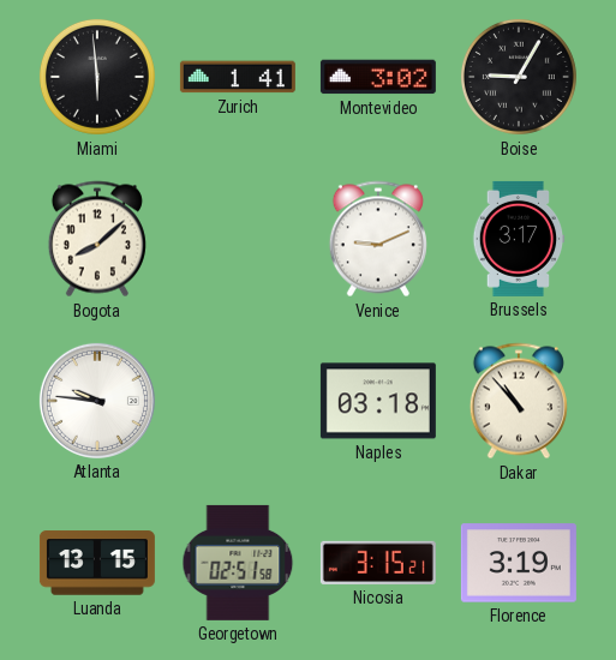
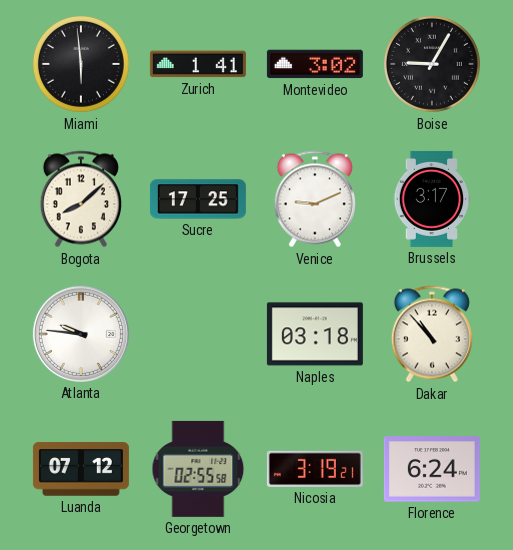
Sucre: none -> 17:25
Luanda: 13:15 -> 07:12
Georgetown: 02:51 -> 02:55
Nicosia: 3:15 -> 3:19
Florence: 3:19 -> 6:24
